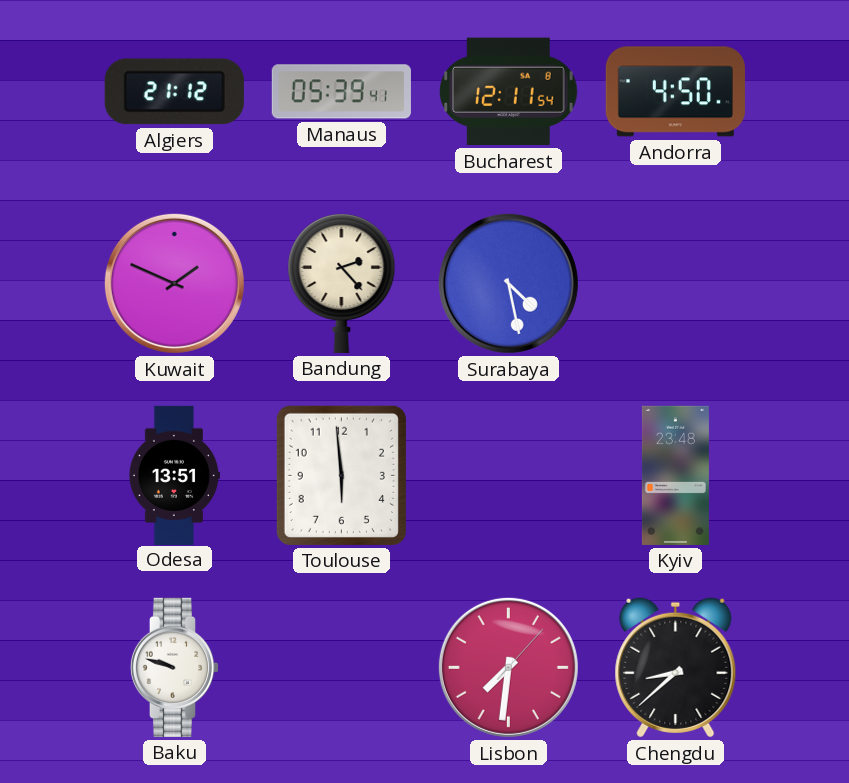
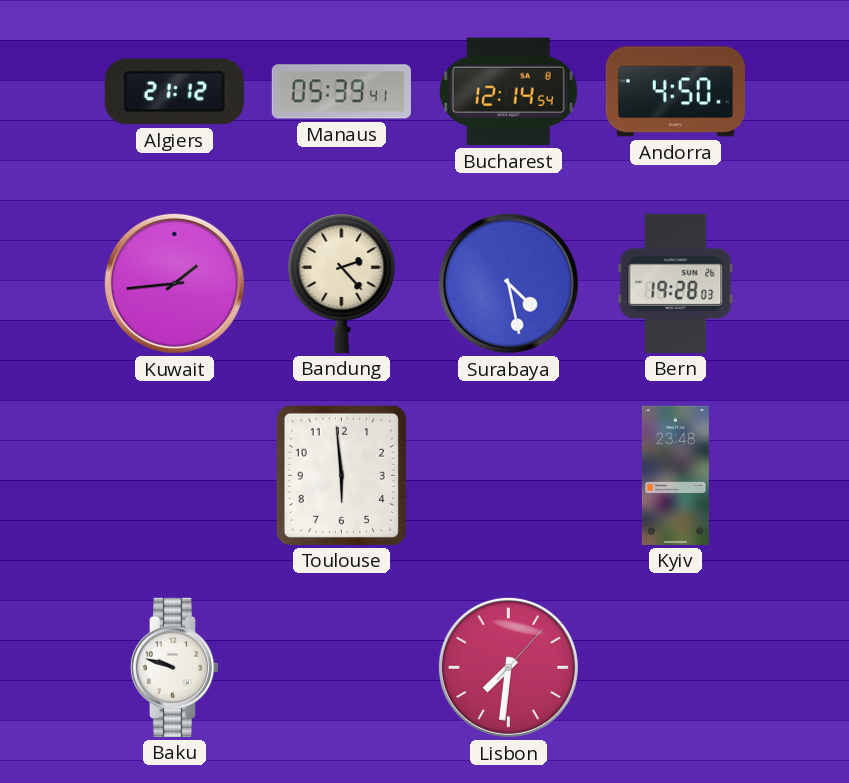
Bucharest: 12:11 -> 12:14
Kuwait: 1:49 -> 1:44
Bern: none -> 19:28
Odesa: 13:51 -> none
Chengdu: 8:38 -> none
